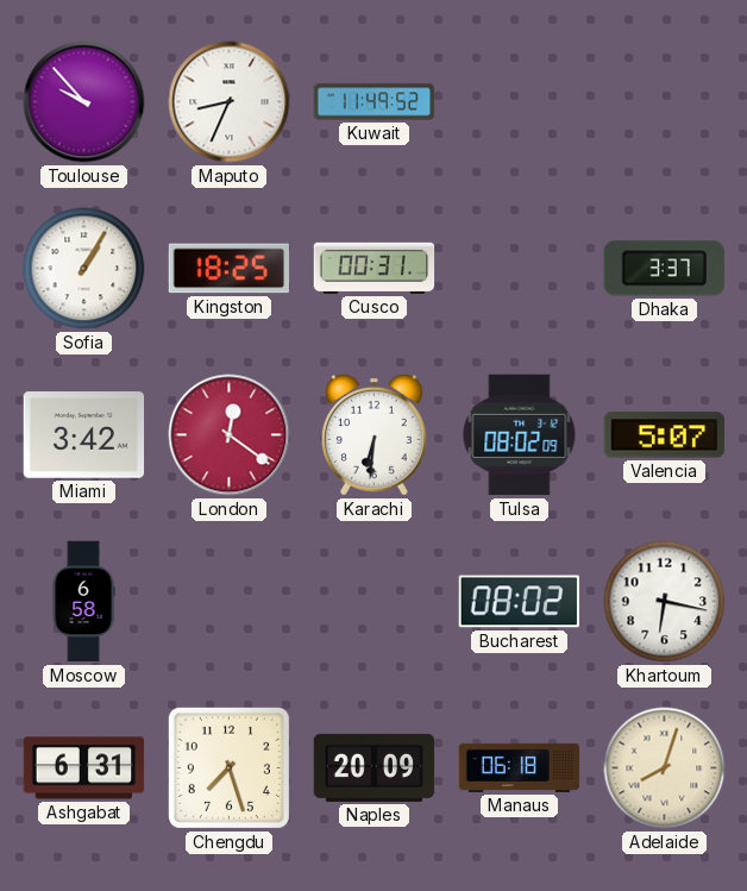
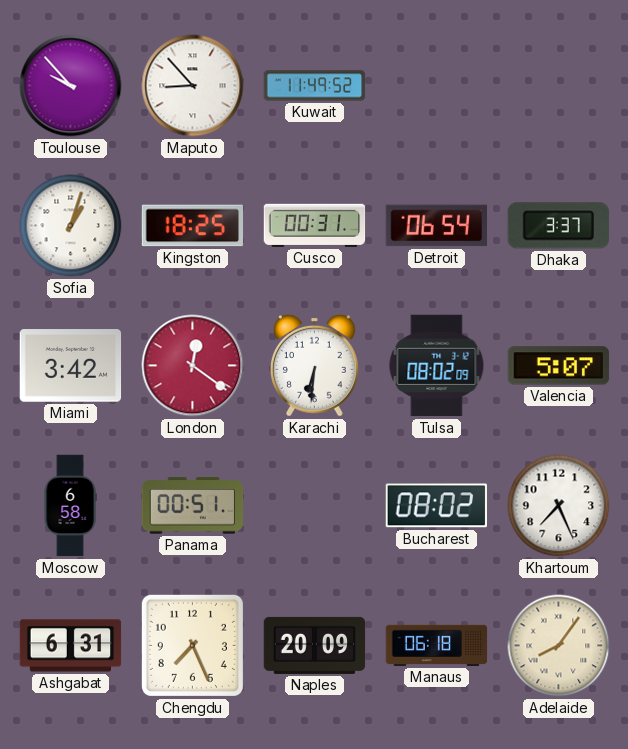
Maputo: 8:34 -> 8:53
Sofia: 1:05 -> 1:03
Detroit: none -> 06:54
Panama: none -> 00:51
Khartoum: 6:17 -> 7:26
Chengdu: 7:27 -> 7:26
Adelaide: 8:03 -> 8:06
